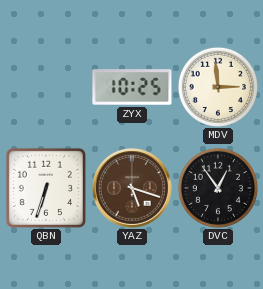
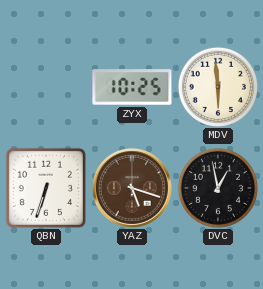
MDV: 2:59 -> 5:59
DVC: 12:54 -> 12:58
